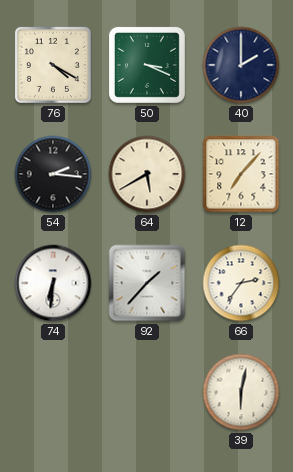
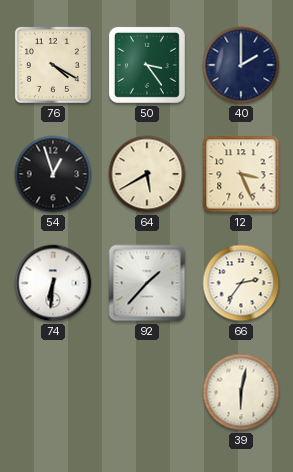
50: 3:19 -> 3:24
54: 2:16 -> 12:57
12: 7:07 -> 3:26
